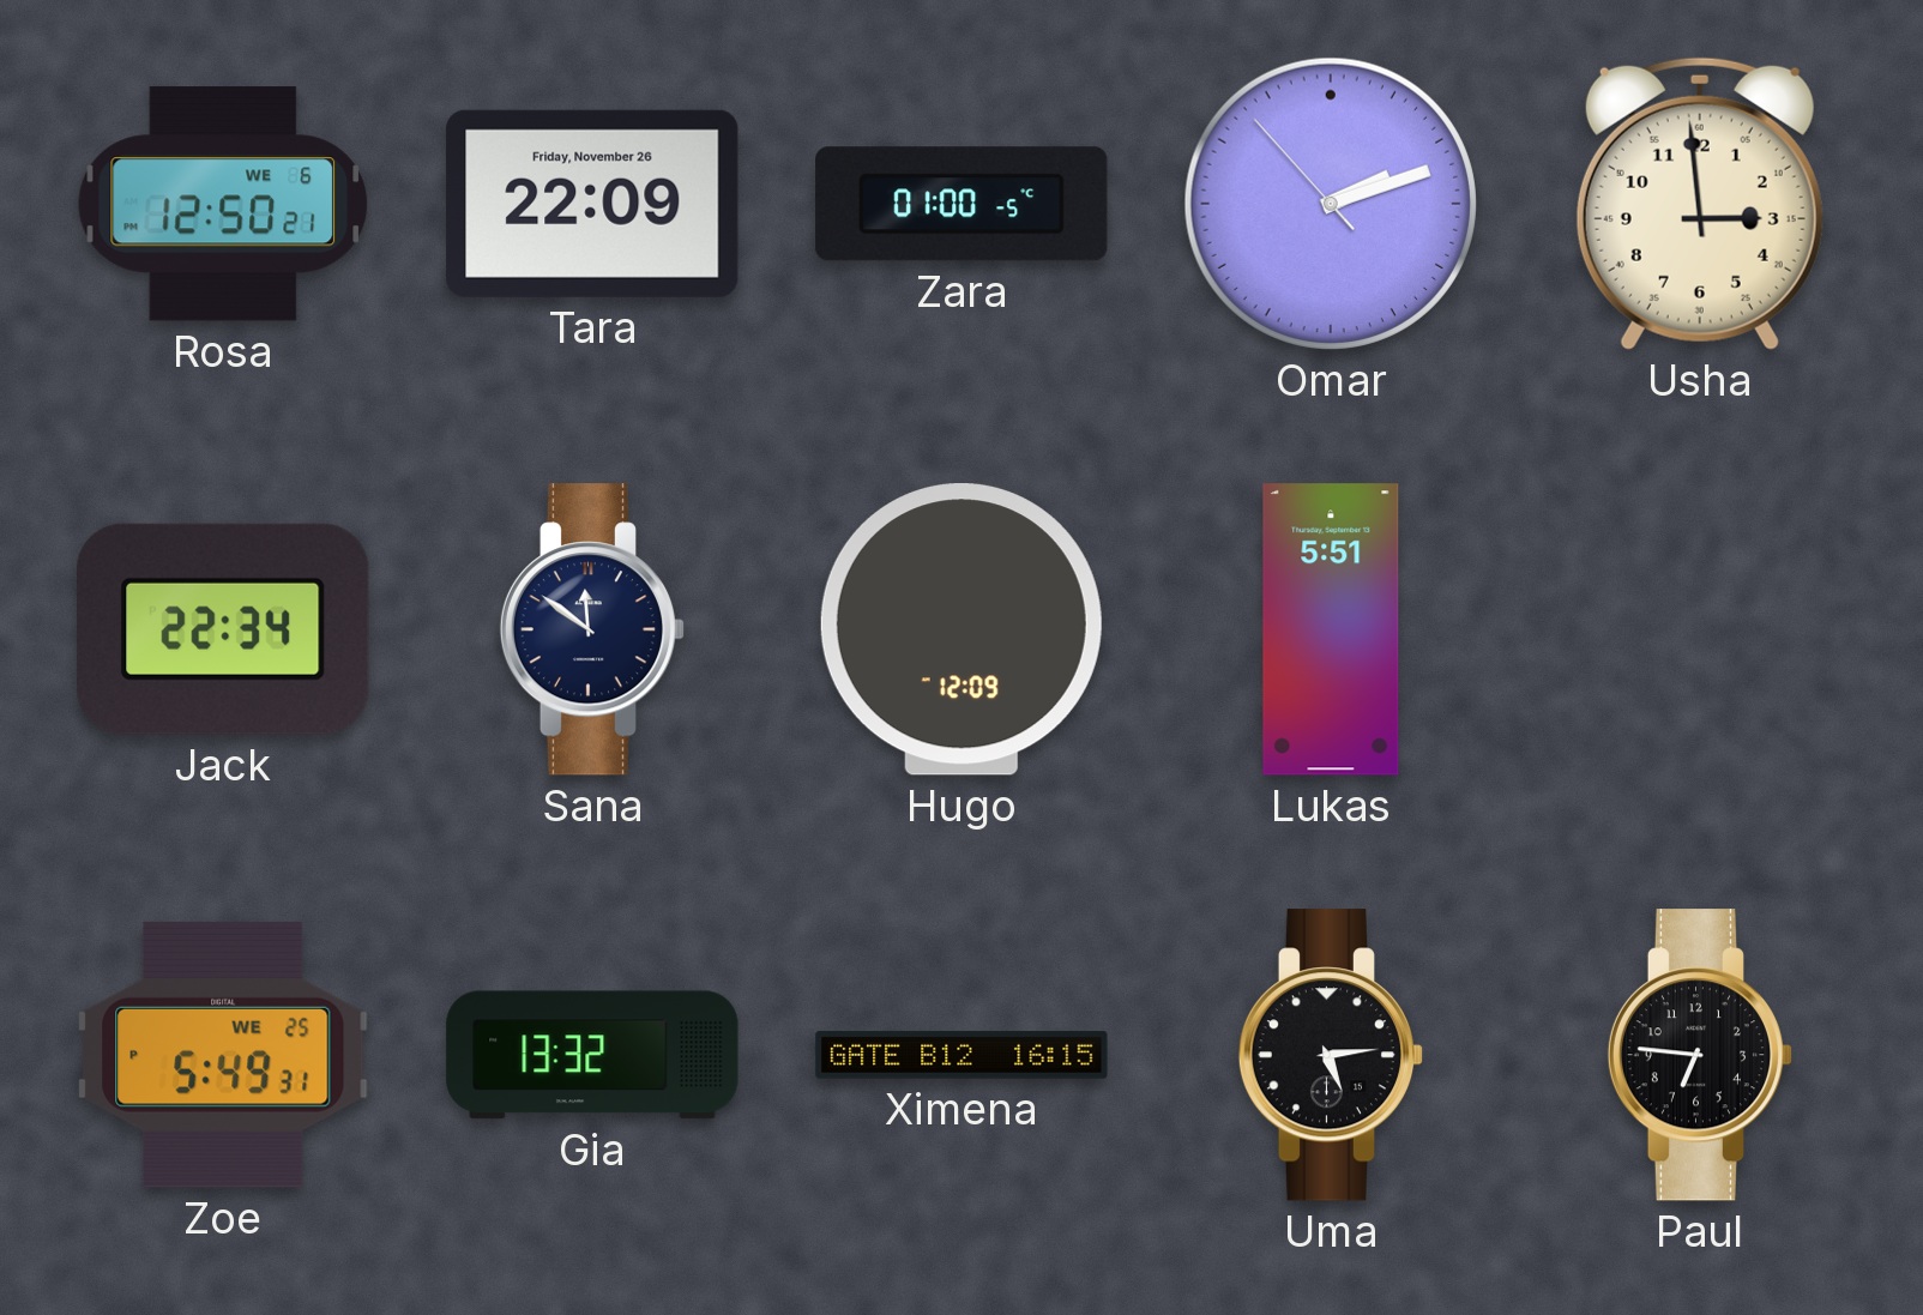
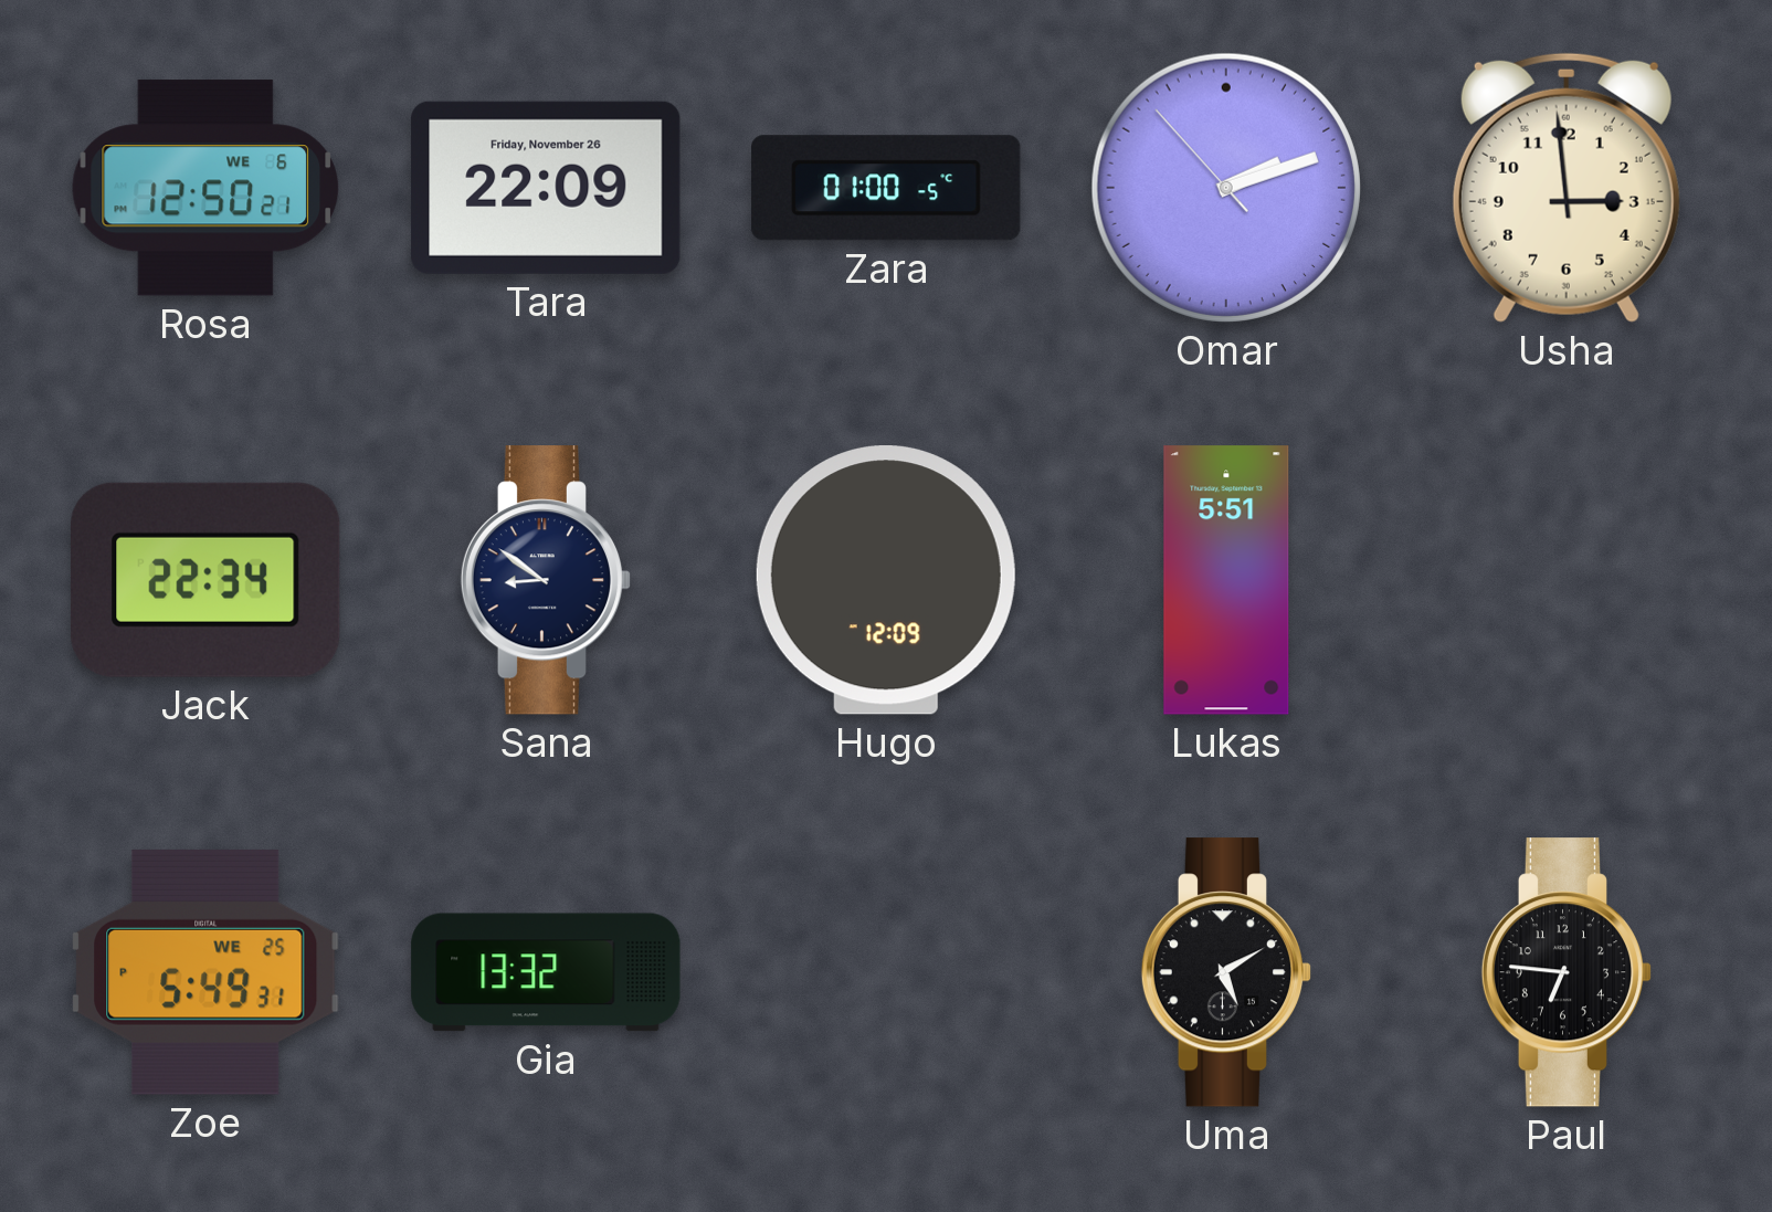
Sana: 11:51 -> 8:51
Ximena: 16:15 -> none
Uma: 5:14 -> 5:10
